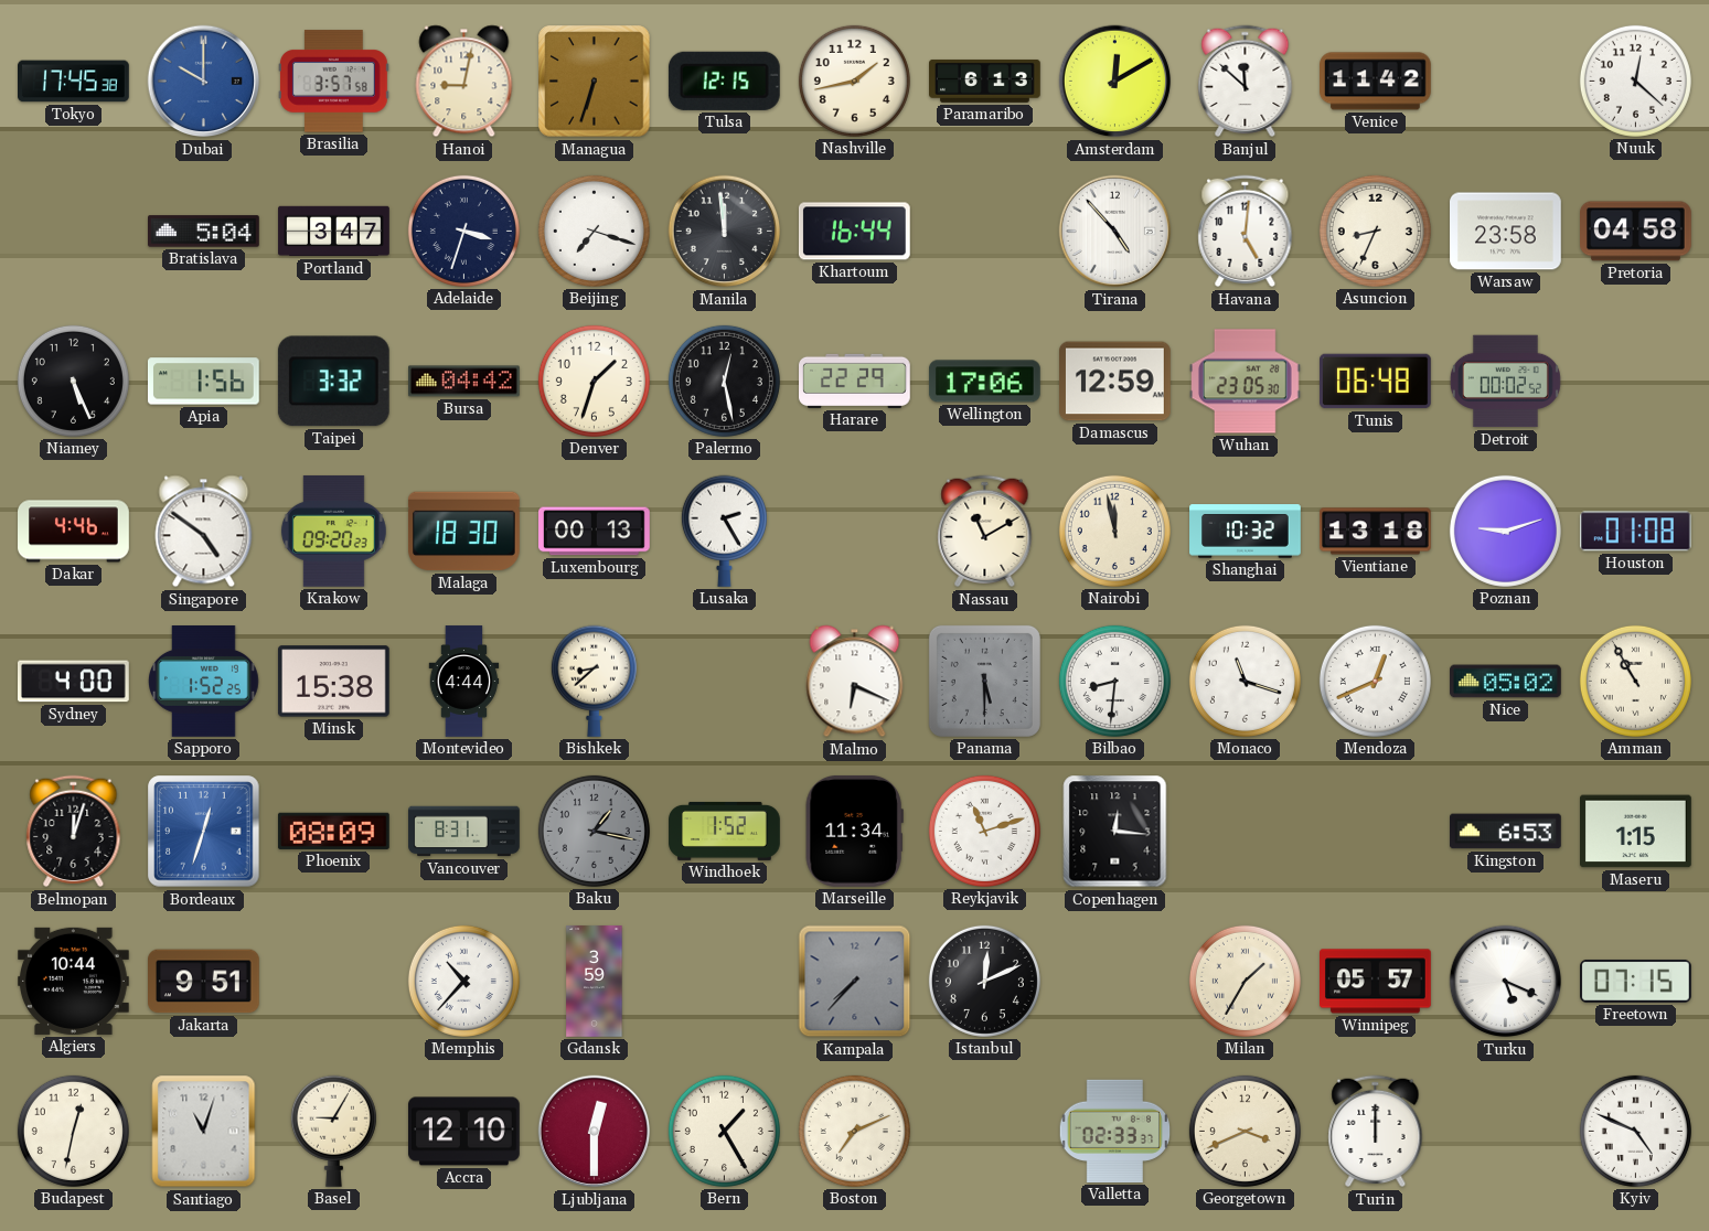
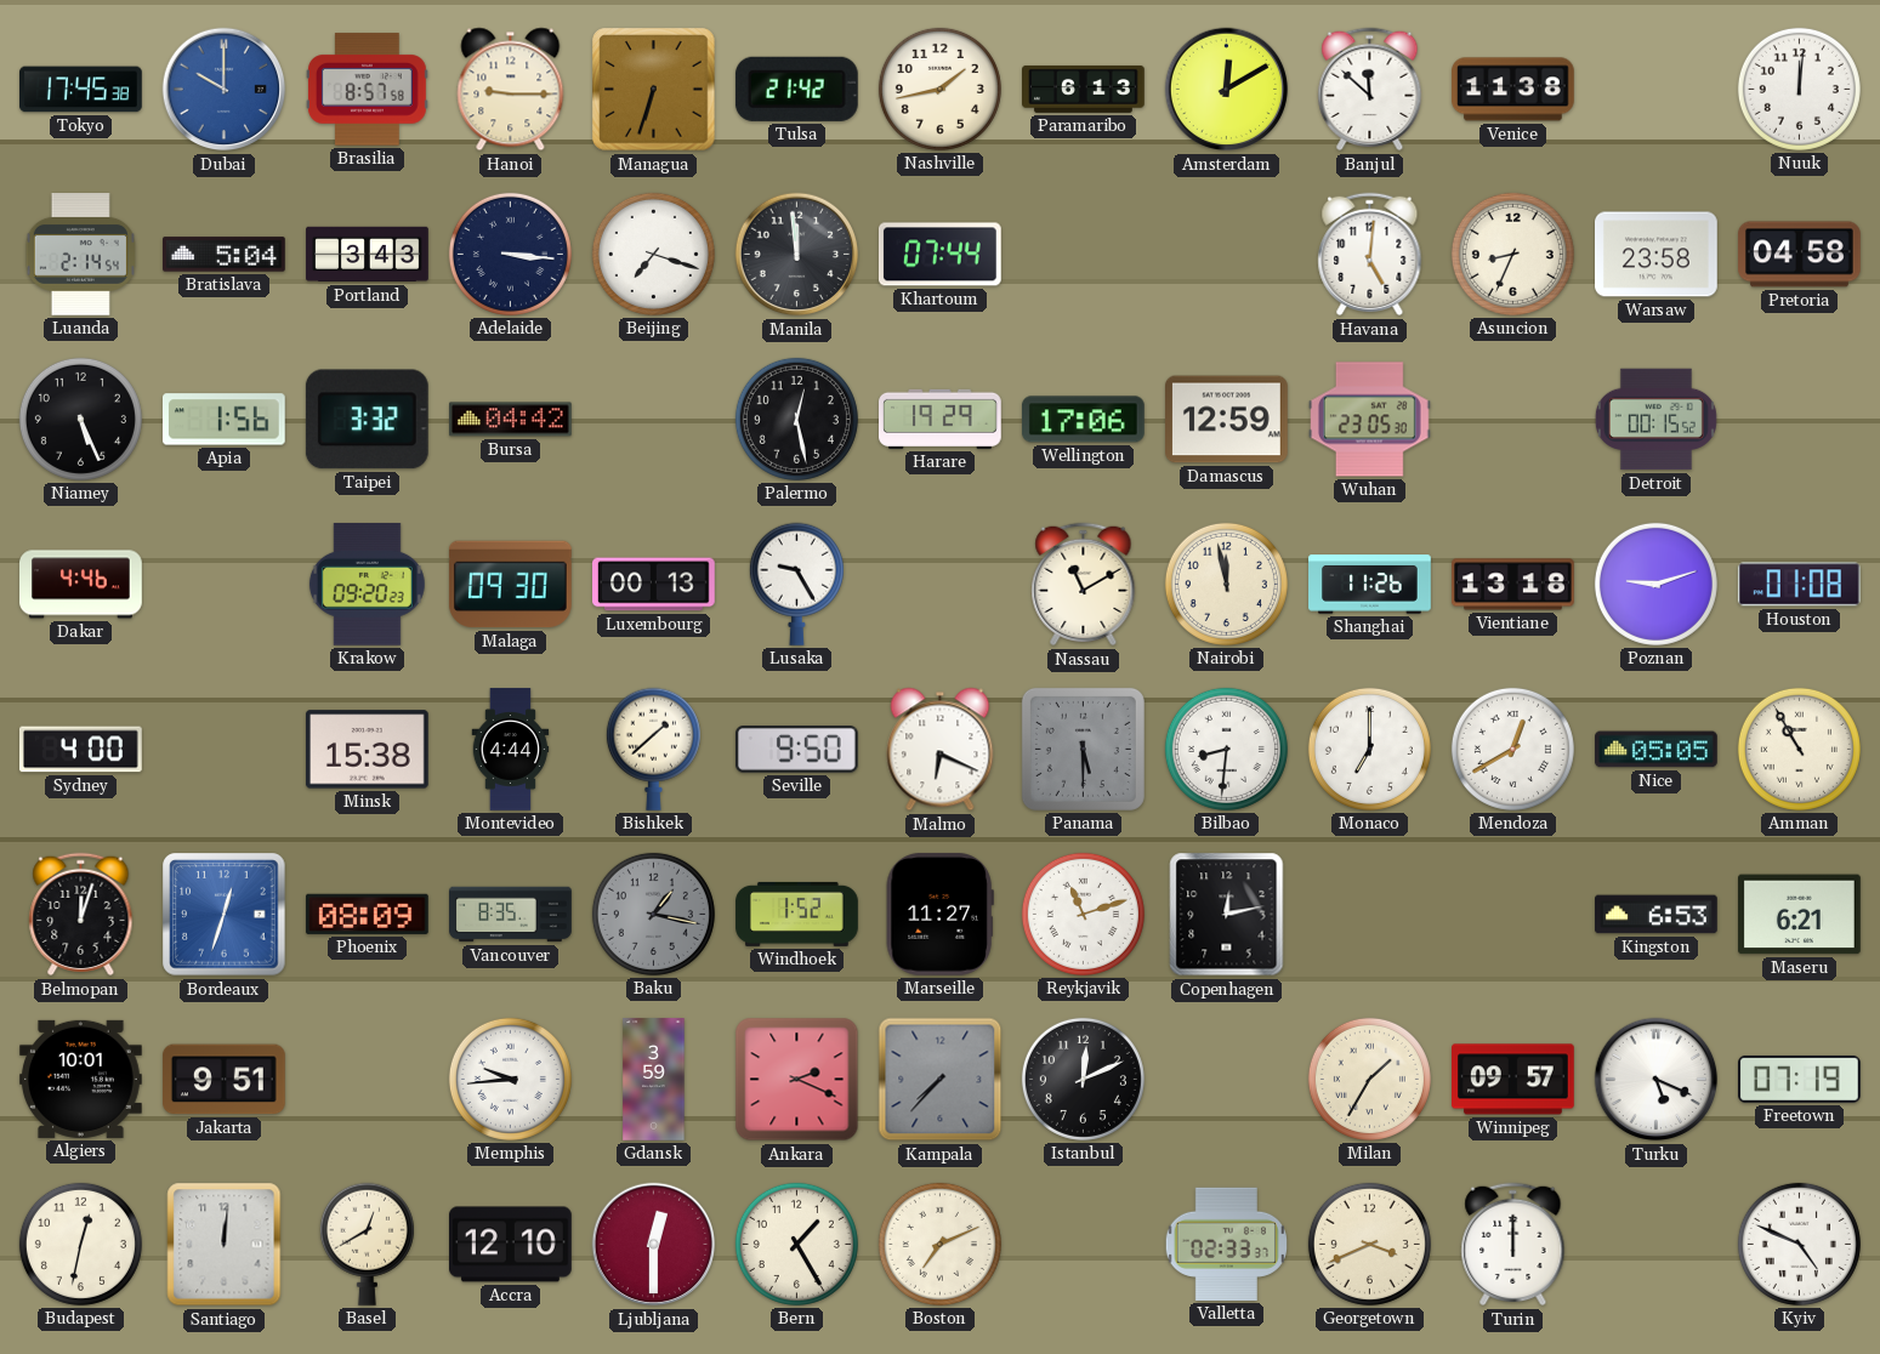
Brasilia: 3:57 -> 8:57
Hanoi: 9:02 -> 9:15
Tulsa: 12:15 -> 21:42
Venice: 11:42 -> 11:38
Nuuk: 12:22 -> 12:01
Luanda: none -> 2:14
Portland: 3:47 -> 3:43
Adelaide: 3:33 -> 3:16
Khartoum: 16:44 -> 07:44
Tirana: 4:53 -> none
Denver: 1:33 -> none
Harare: 22:29 -> 19:29
Tunis: 06:48 -> none
Detroit: 00:02 -> 00:15
Singapore: 4:51 -> none
Malaga: 18:30 -> 09:30
Lusaka: 2:25 -> 9:25
Shanghai: 10:32 -> 11:26
Sapporo: 1:52 -> none
Bishkek: 8:38 -> 1:38
Seville: none -> 9:50
Monaco: 11:18 -> 7:00
Mendoza: 12:41 -> 12:40
Nice: 05:02 -> 05:05
Vancouver: 8:31 -> 8:35
Marseille: 11:34 -> 11:27
Copenhagen: 12:16 -> 12:13
Maseru: 1:15 -> 6:21
Algiers: 10:44 -> 10:01
Memphis: 10:37 -> 9:44
Ankara: none -> 2:19
Winnipeg: 05:57 -> 09:57
Freetown: 07:15 -> 07:19
Santiago: 11:03 -> 12:01
Basel: 9:05 -> 12:40
